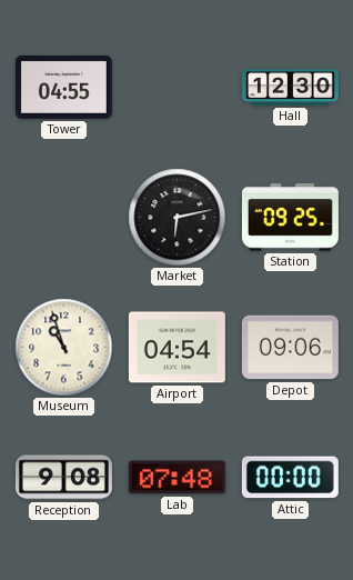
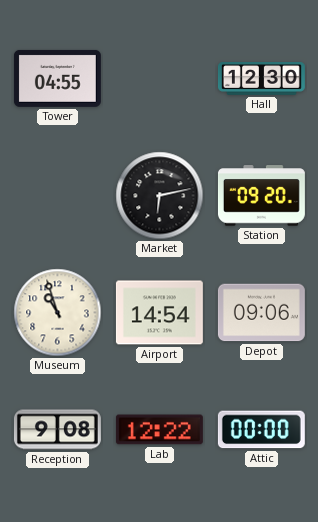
Station: 09:25 -> 09:20
Airport: 04:54 -> 14:54
Lab: 07:48 -> 12:22
